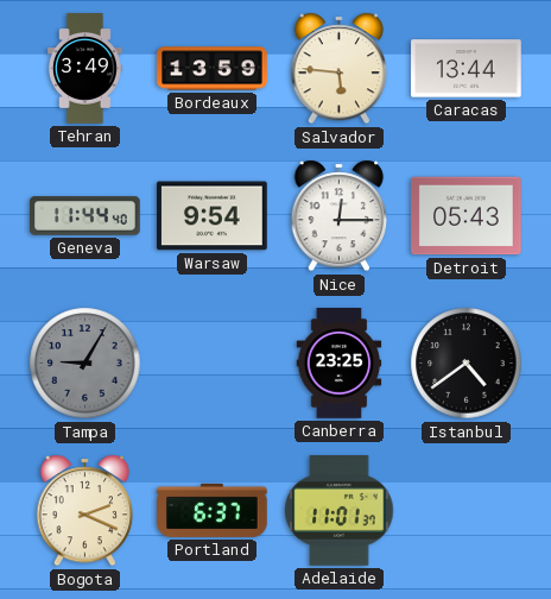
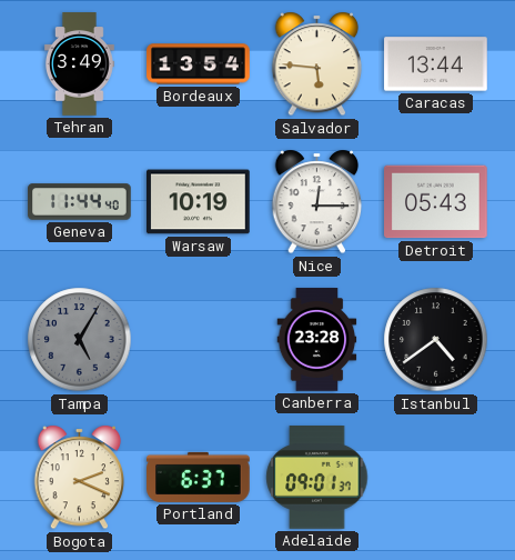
Bordeaux: 13:59 -> 13:54
Warsaw: 9:54 -> 10:19
Tampa: 9:05 -> 5:05
Canberra: 23:25 -> 23:28
Adelaide: 11:01 -> 09:01
